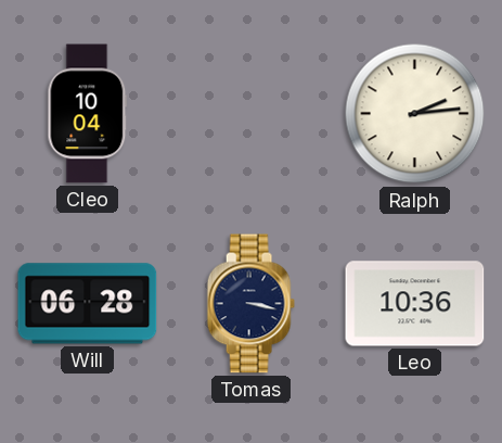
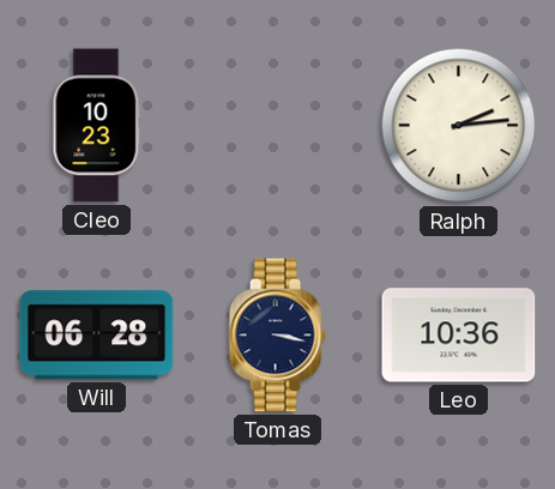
Cleo: 10:04 -> 10:23
